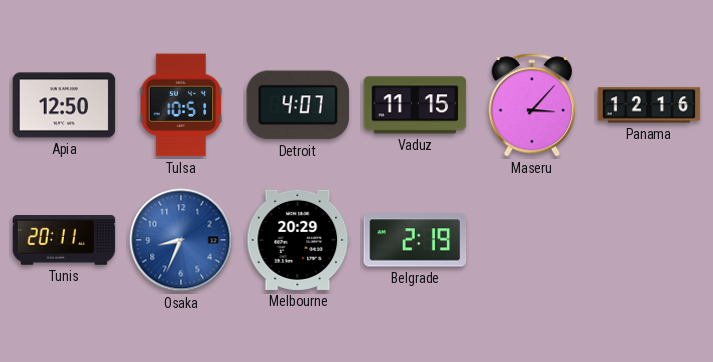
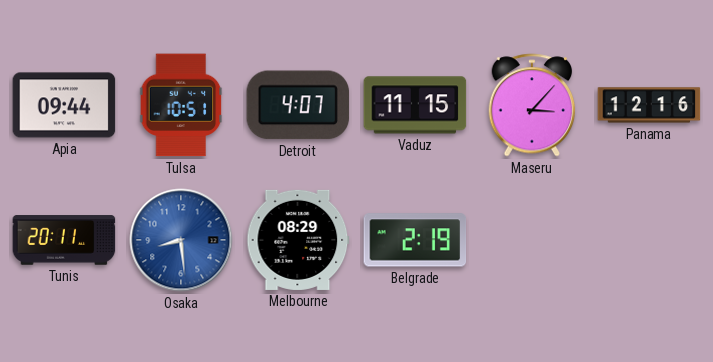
Apia: 12:50 -> 09:44
Osaka: 8:34 -> 8:29
Melbourne: 20:29 -> 08:29
